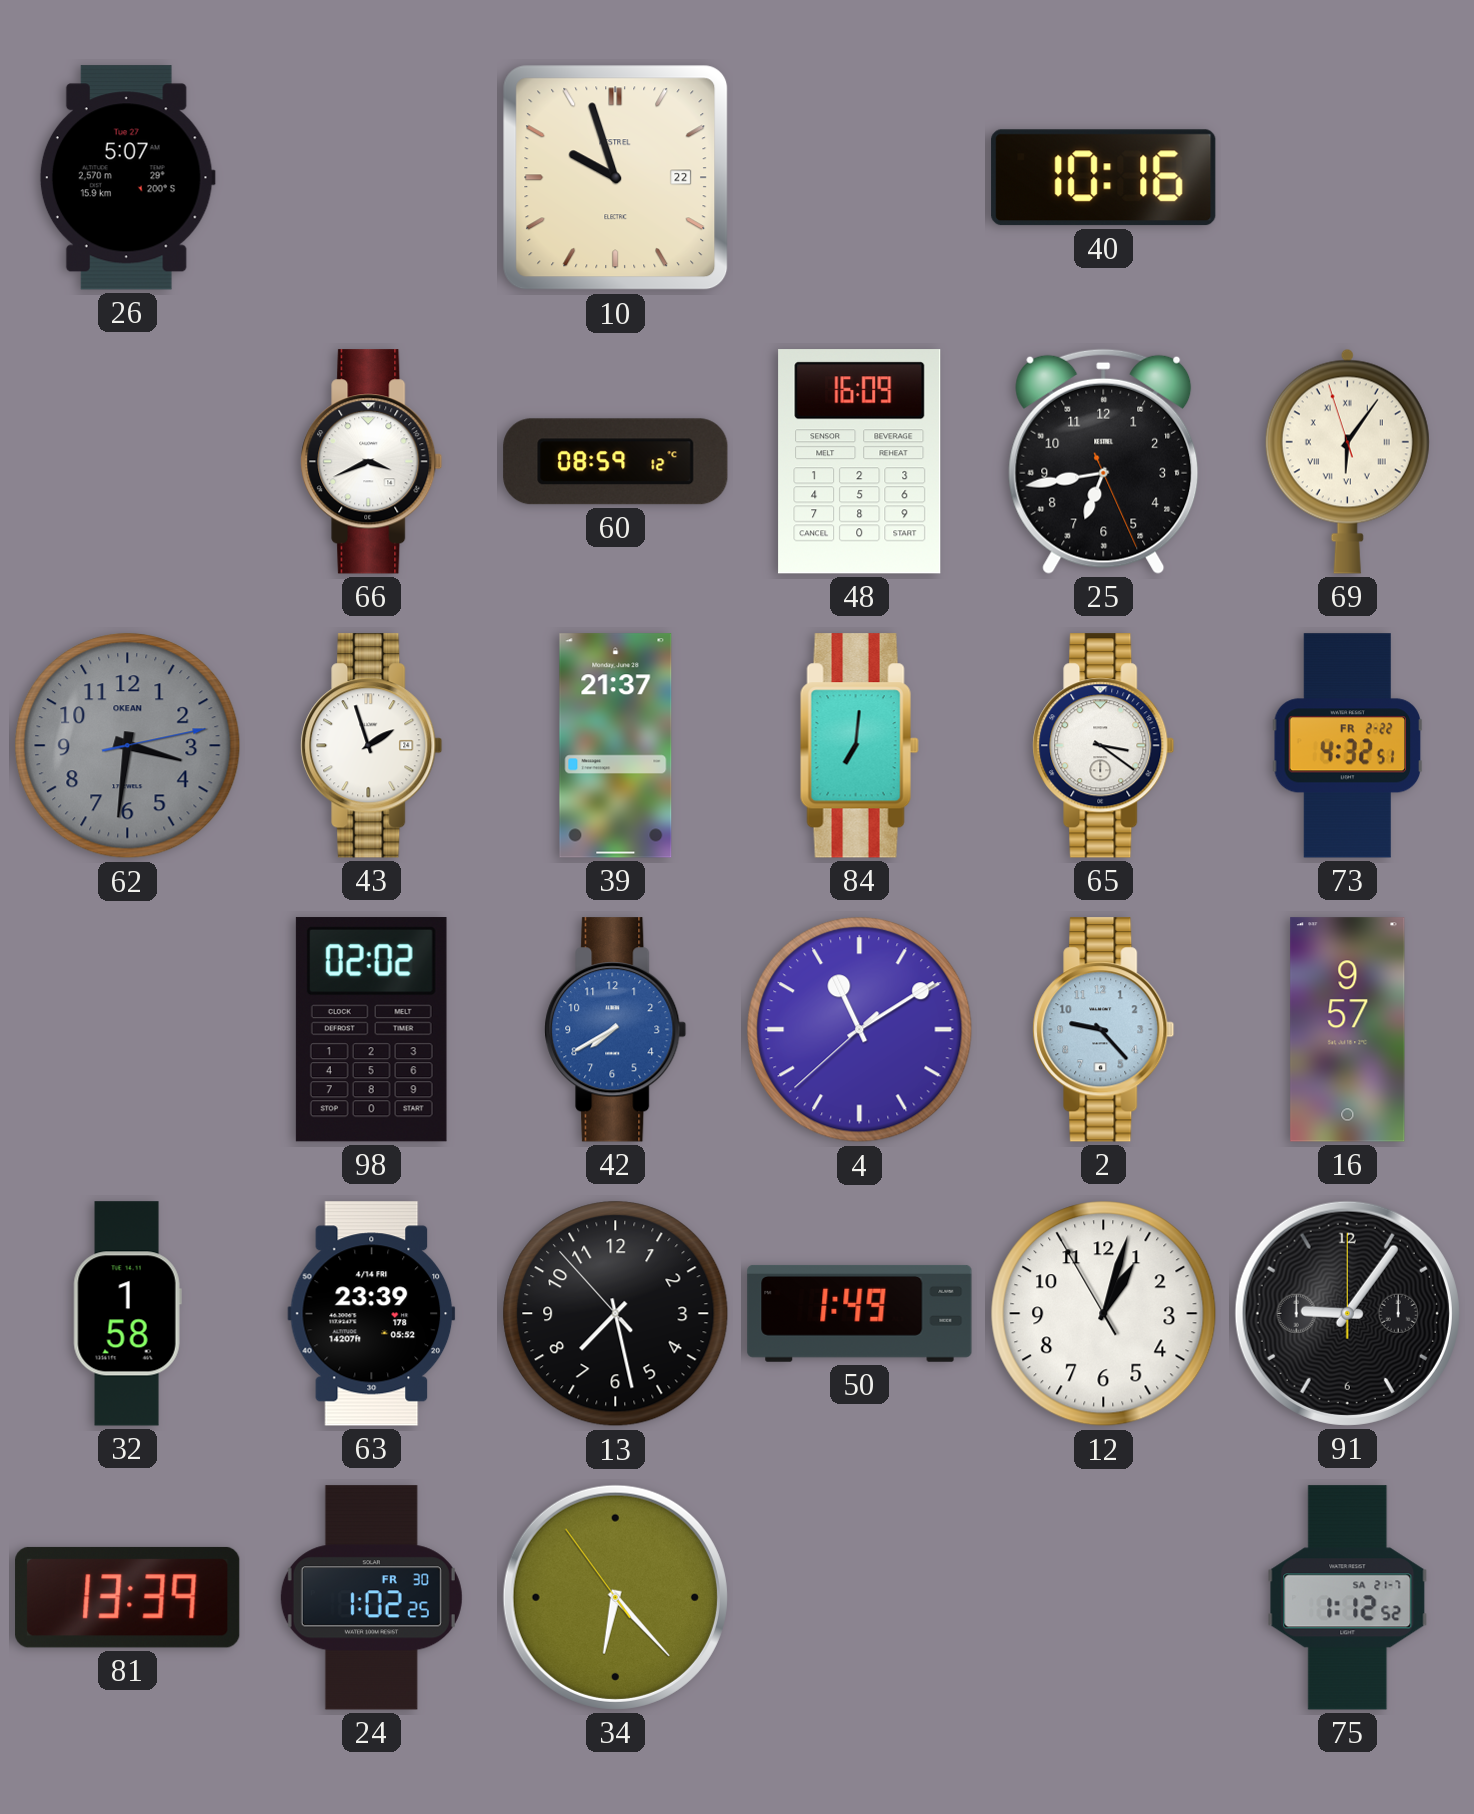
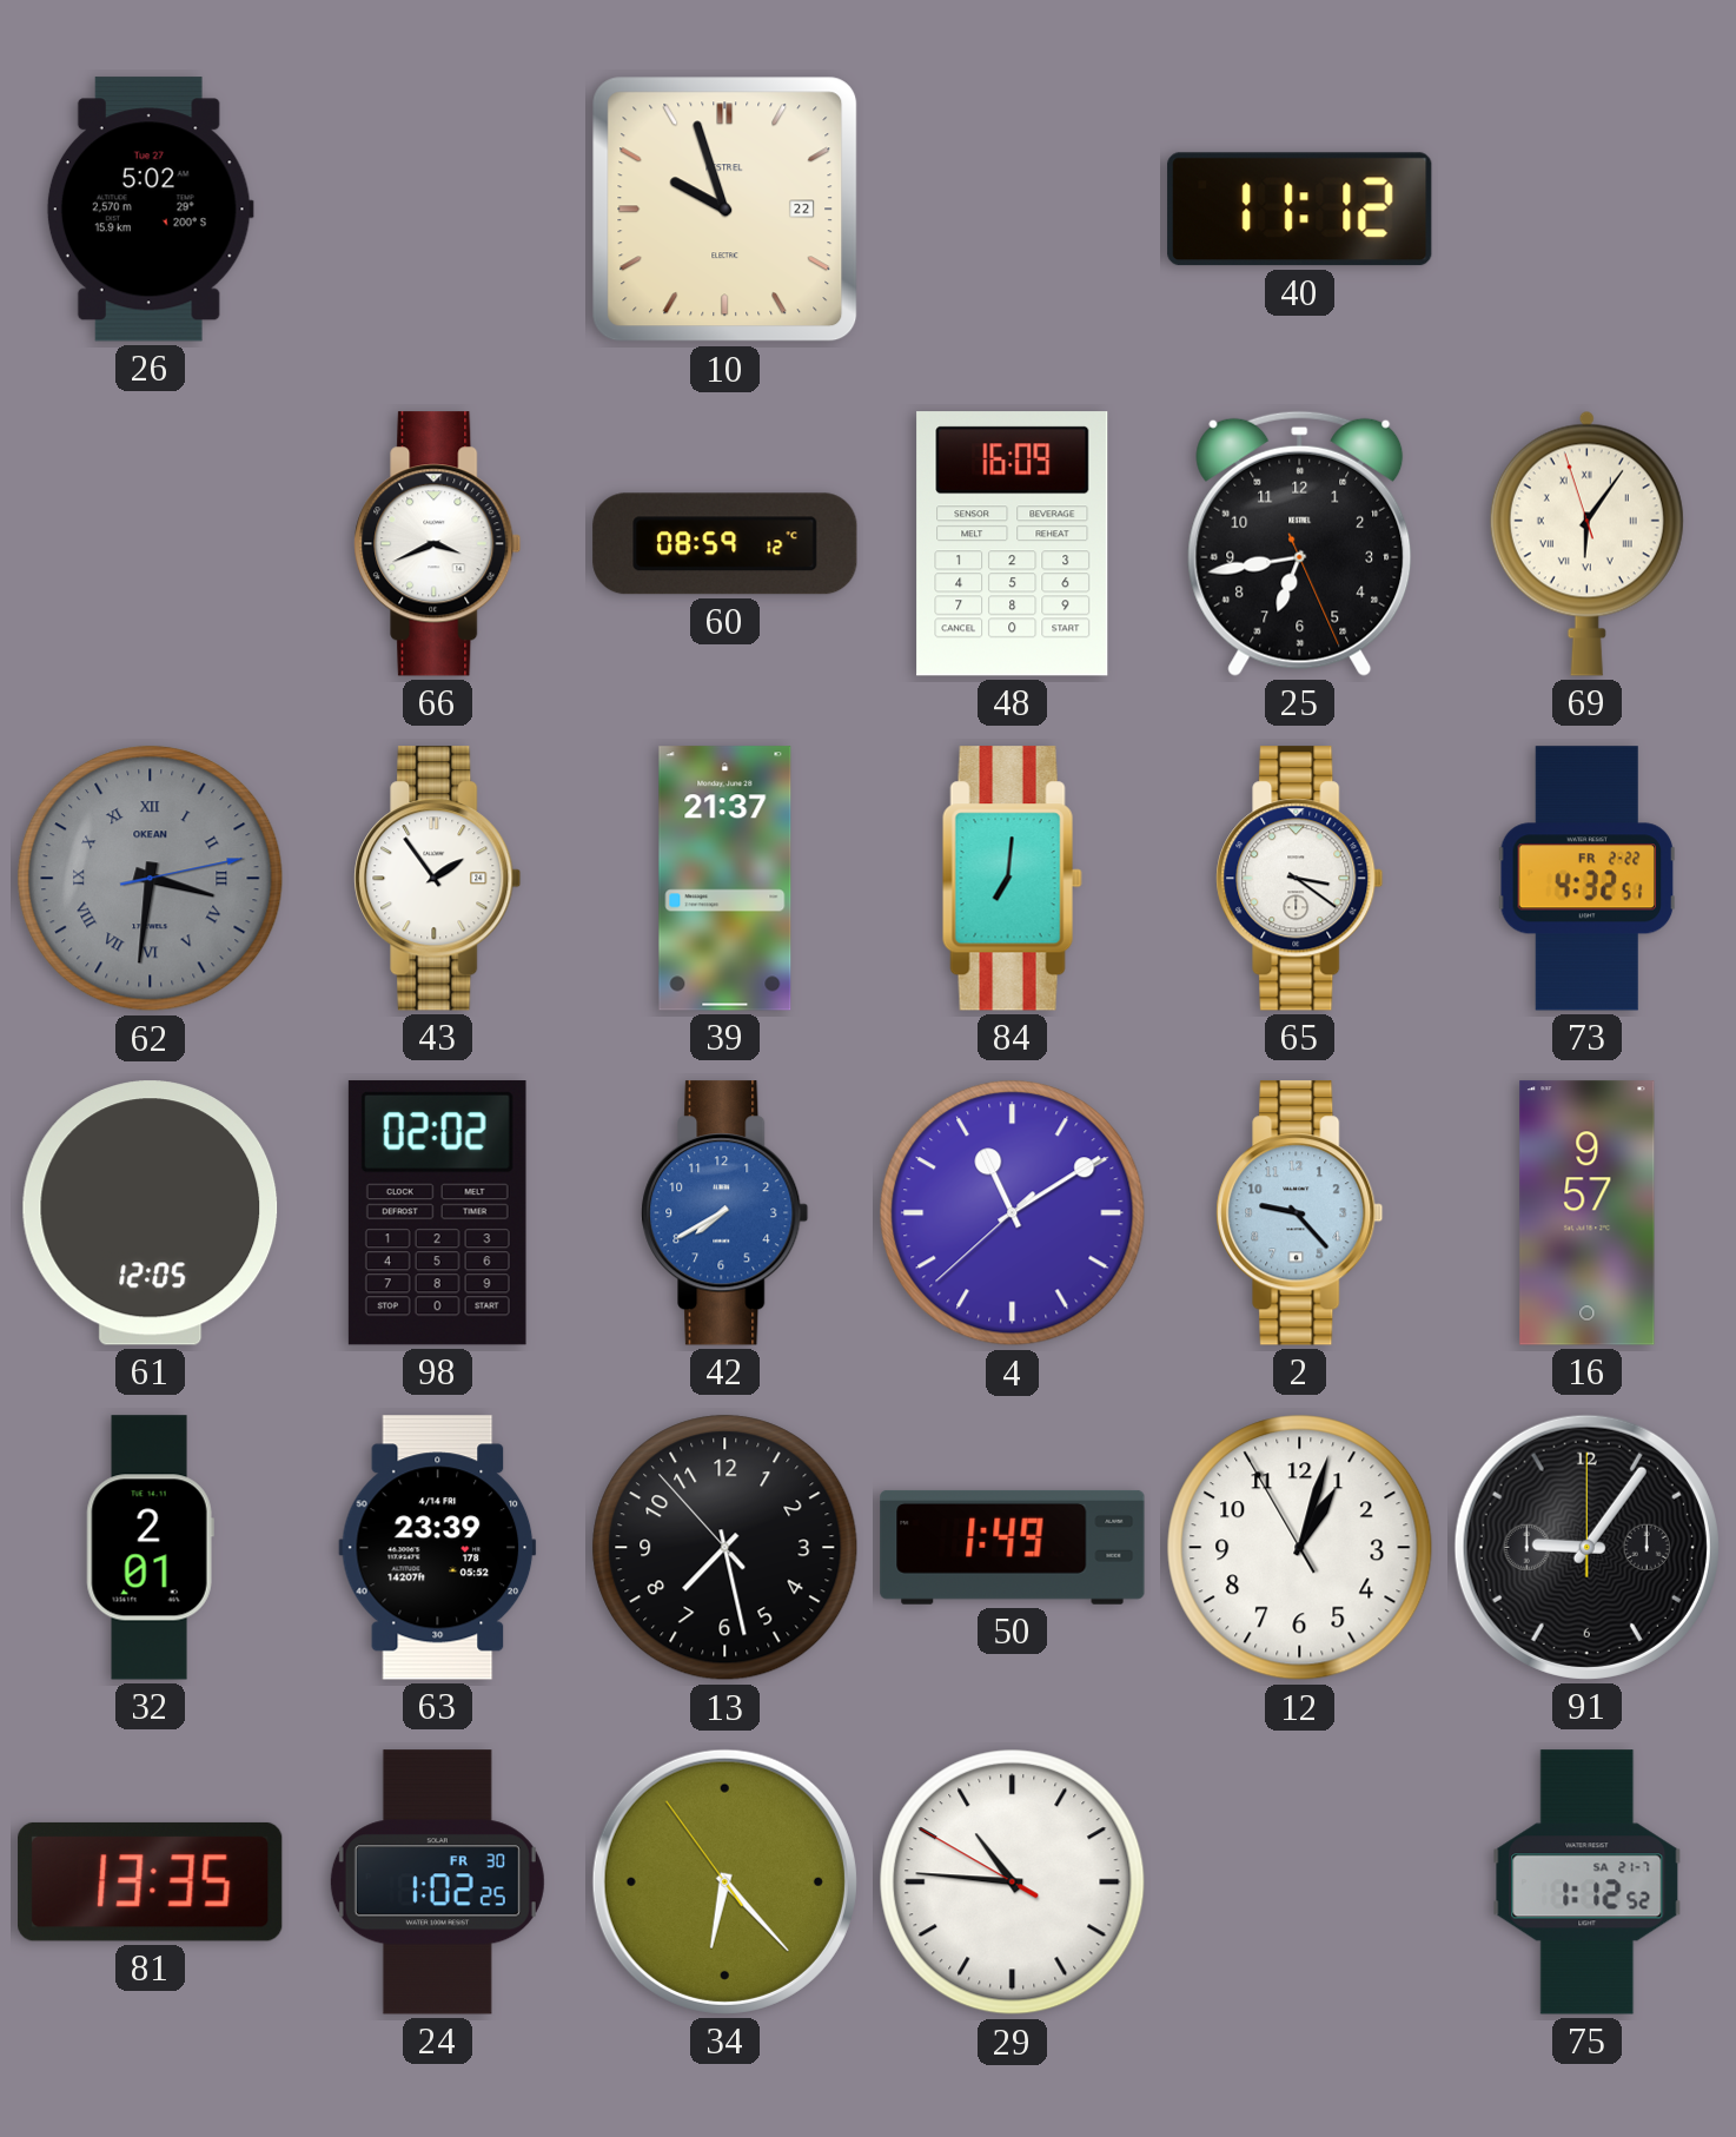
26: 5:07 -> 5:02
40: 10:16 -> 11:12
62 numerals: Arabic -> Roman
43: 1:57 -> 1:54
61: none -> 12:05
32: 1:58 -> 2:01
81: 13:39 -> 13:35
29: none -> 10:45
